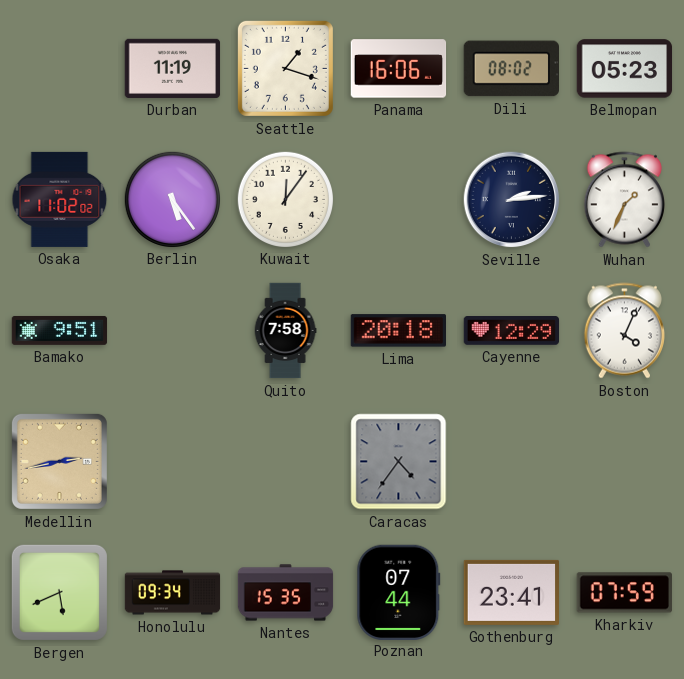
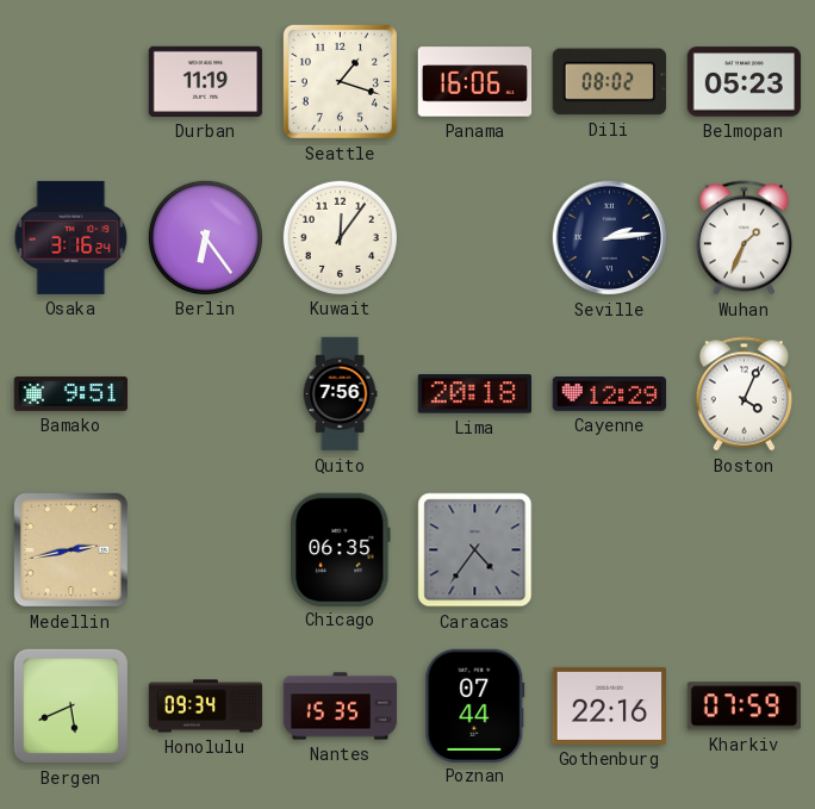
Osaka: 11:02 -> 3:16
Berlin: 5:24 -> 6:24
Quito: 7:58 -> 7:56
Chicago: none -> 06:35
Gothenburg: 23:41 -> 22:16
